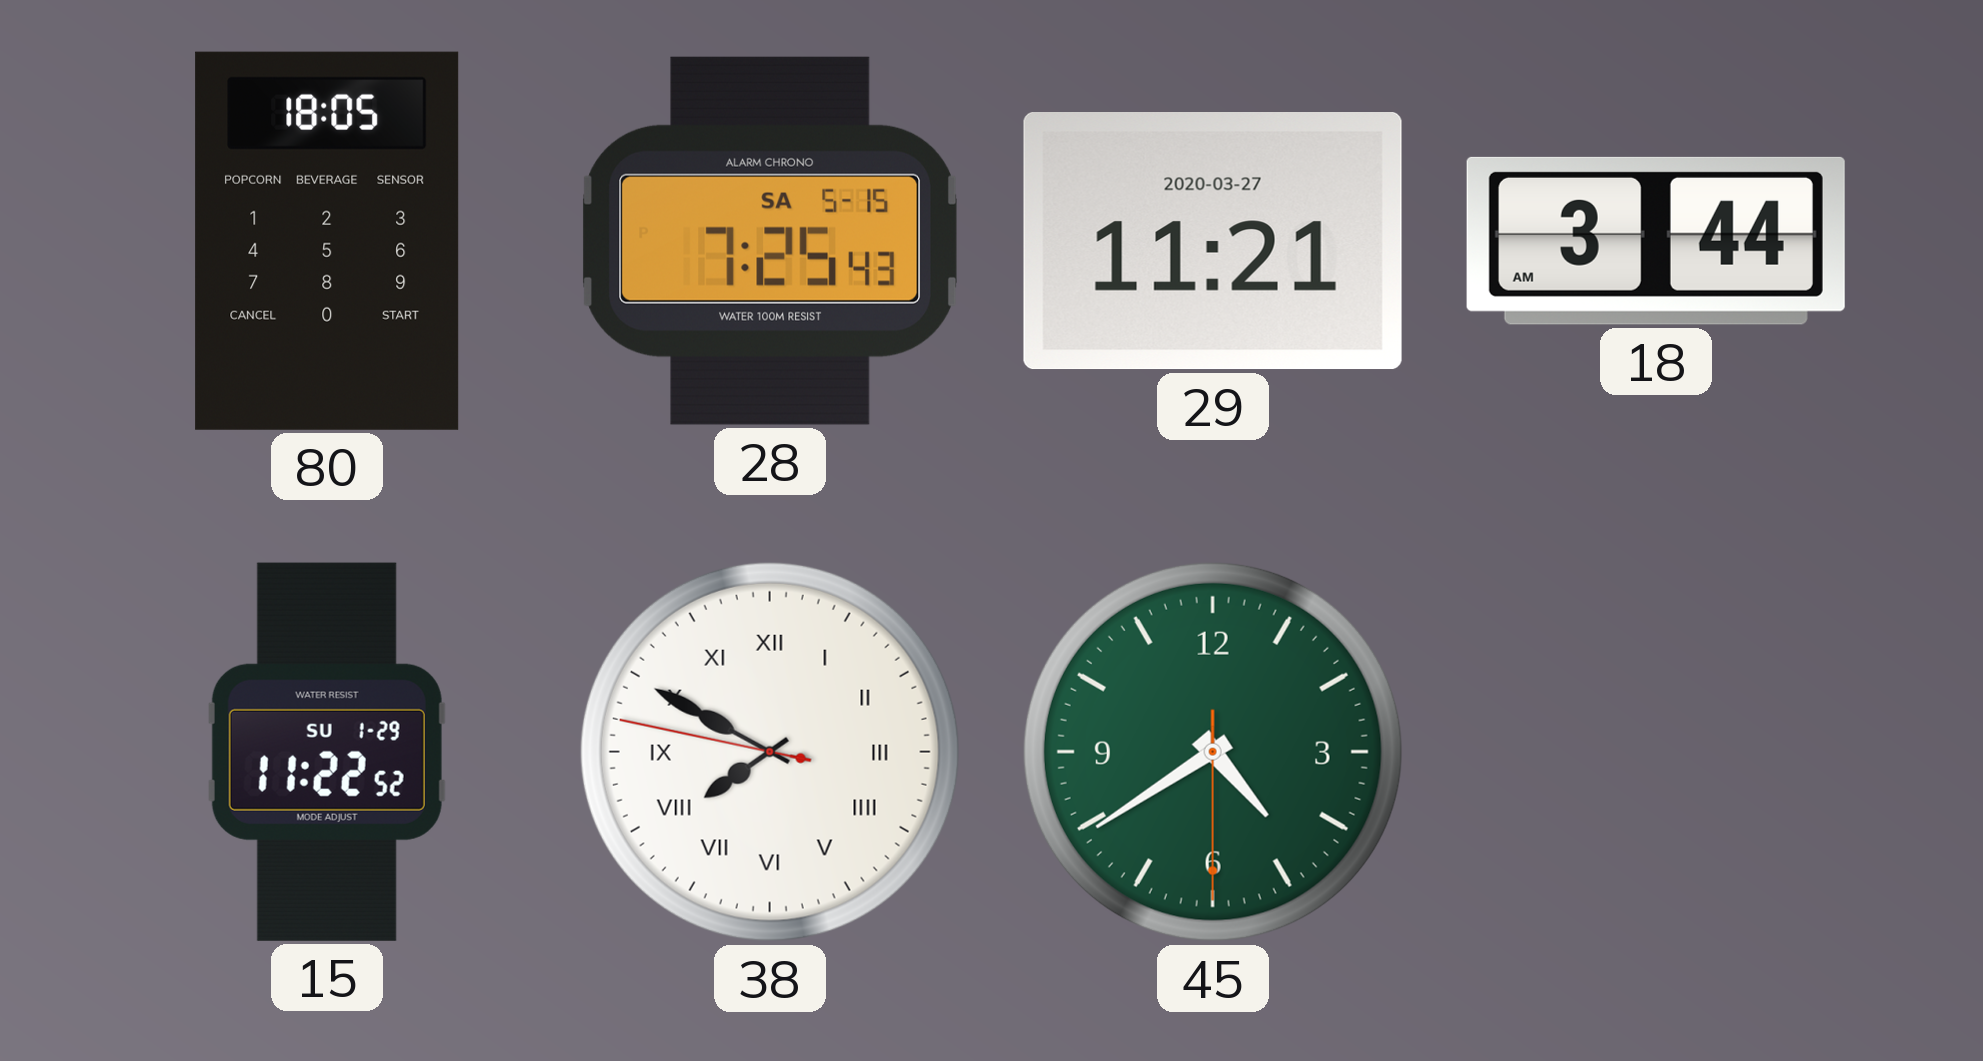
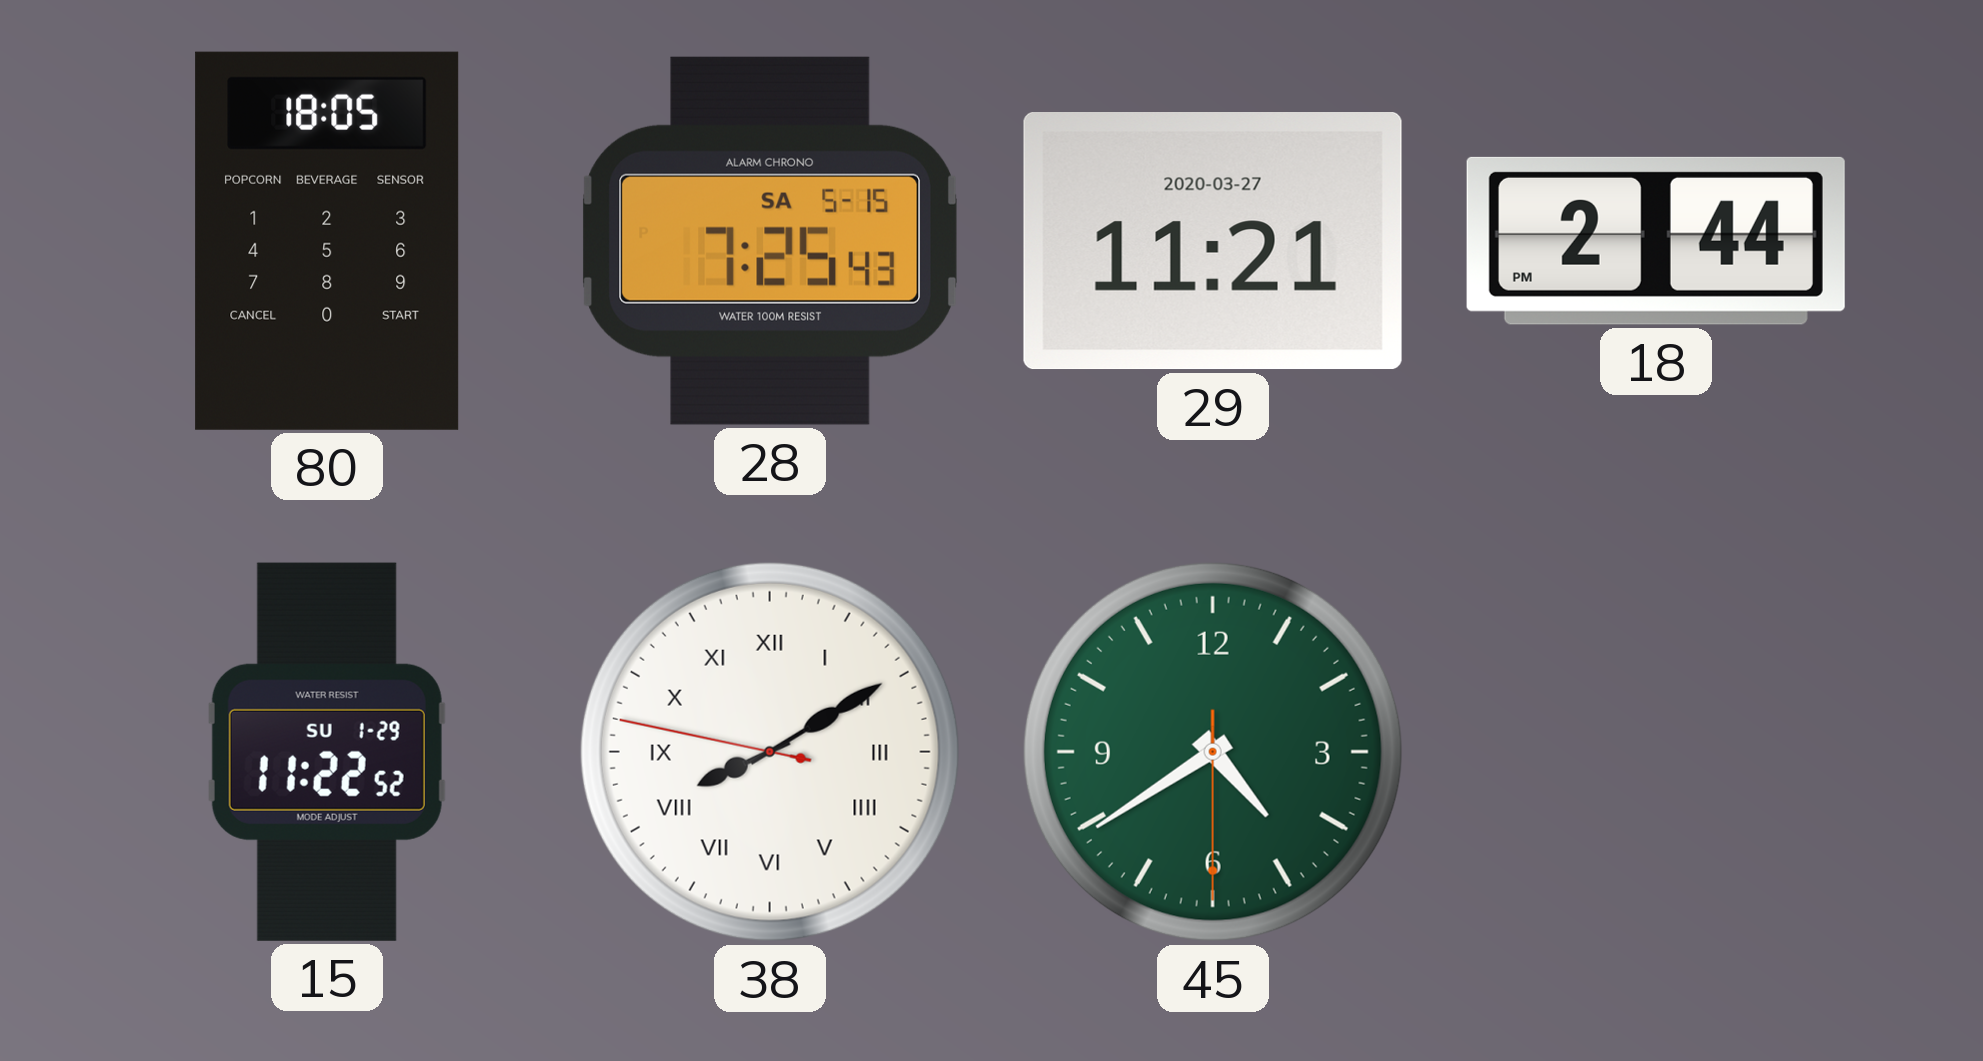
18: 3:44 -> 2:44
38: 7:49 -> 8:09
